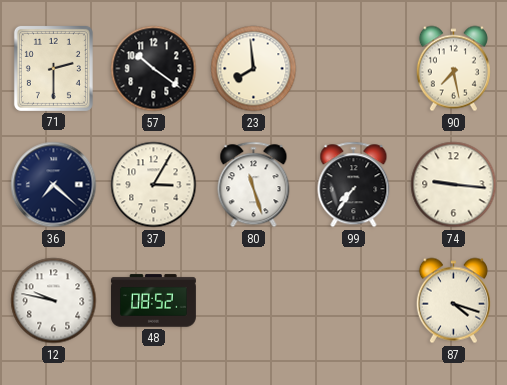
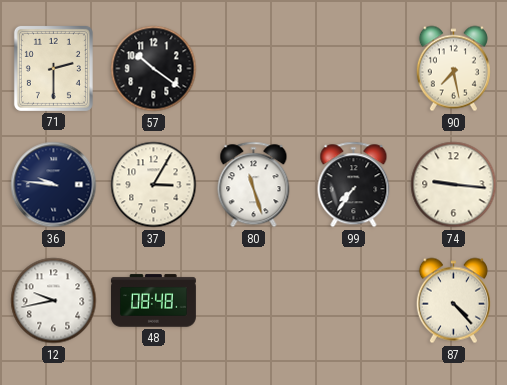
23: 7:59 -> none
36: 7:22 -> 9:46
12: 9:47 -> 9:43
48: 08:52 -> 08:48
87: 4:18 -> 4:23
